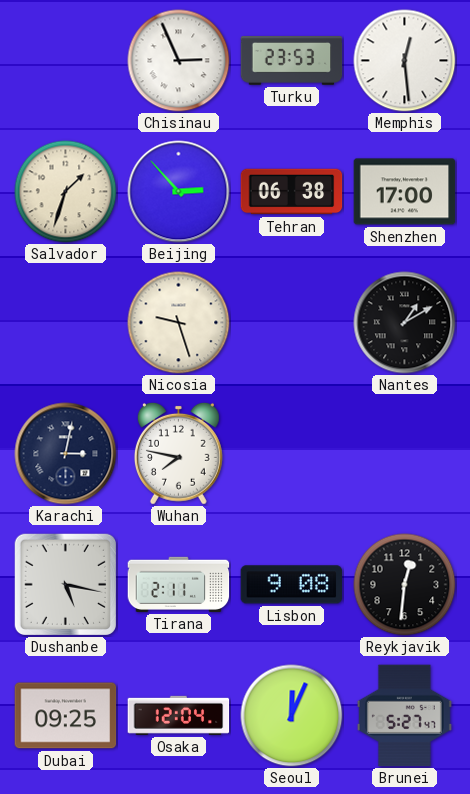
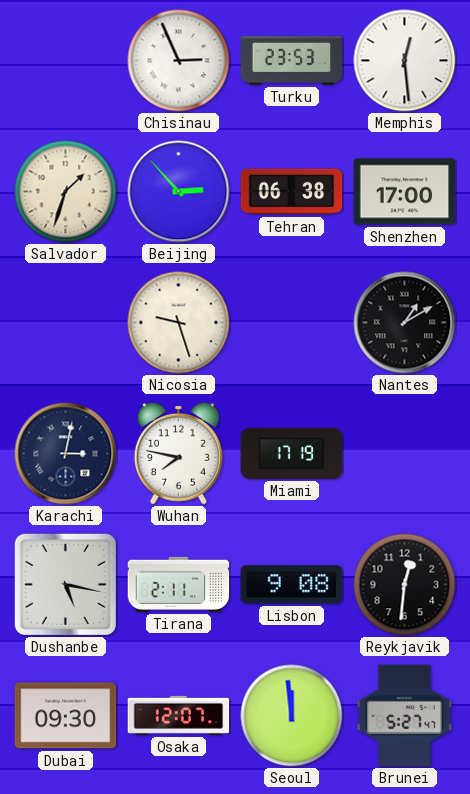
Miami: none -> 17:19
Dubai: 09:25 -> 09:30
Osaka: 12:04 -> 12:07
Seoul: 12:04 -> 11:59
